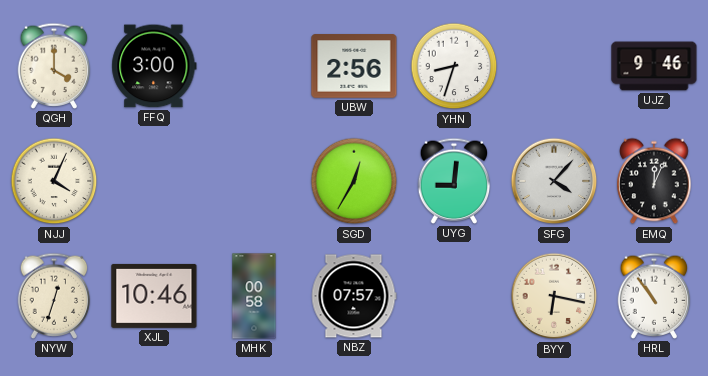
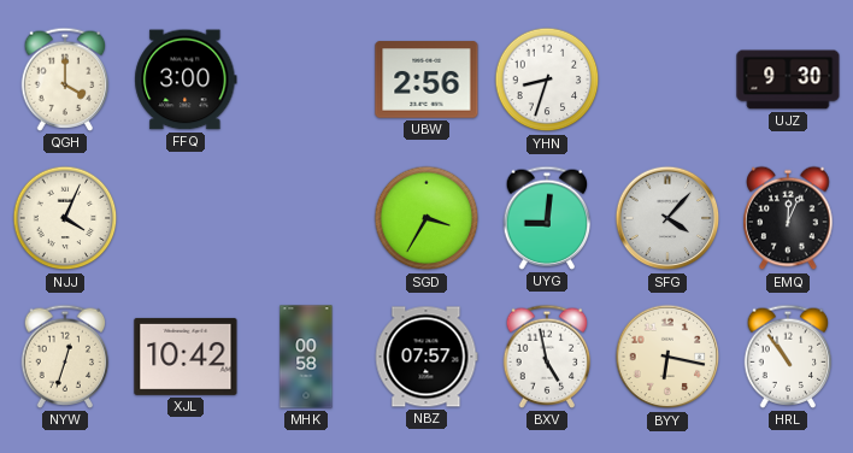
UJZ: 9:46 -> 9:30
SGD: 12:35 -> 3:35
XJL: 10:46 -> 10:42
BXV: none -> 4:58
